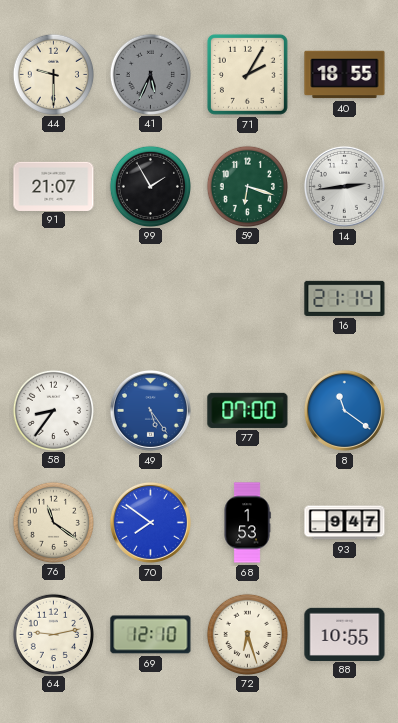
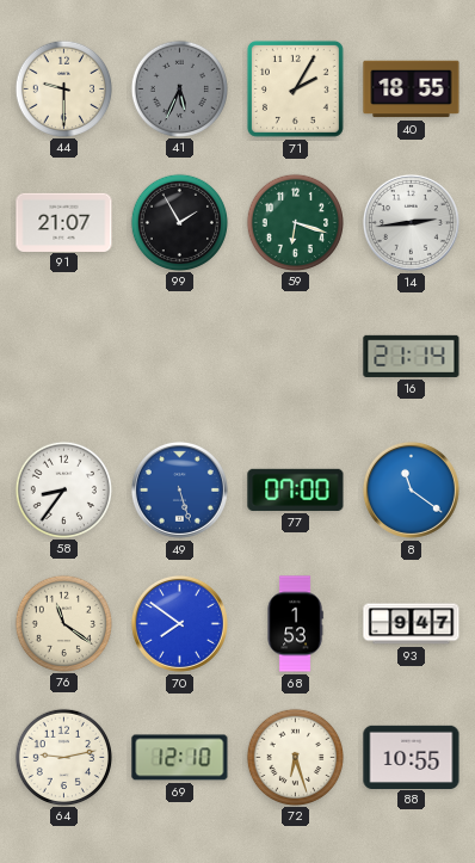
49: 5:24 -> 5:27
